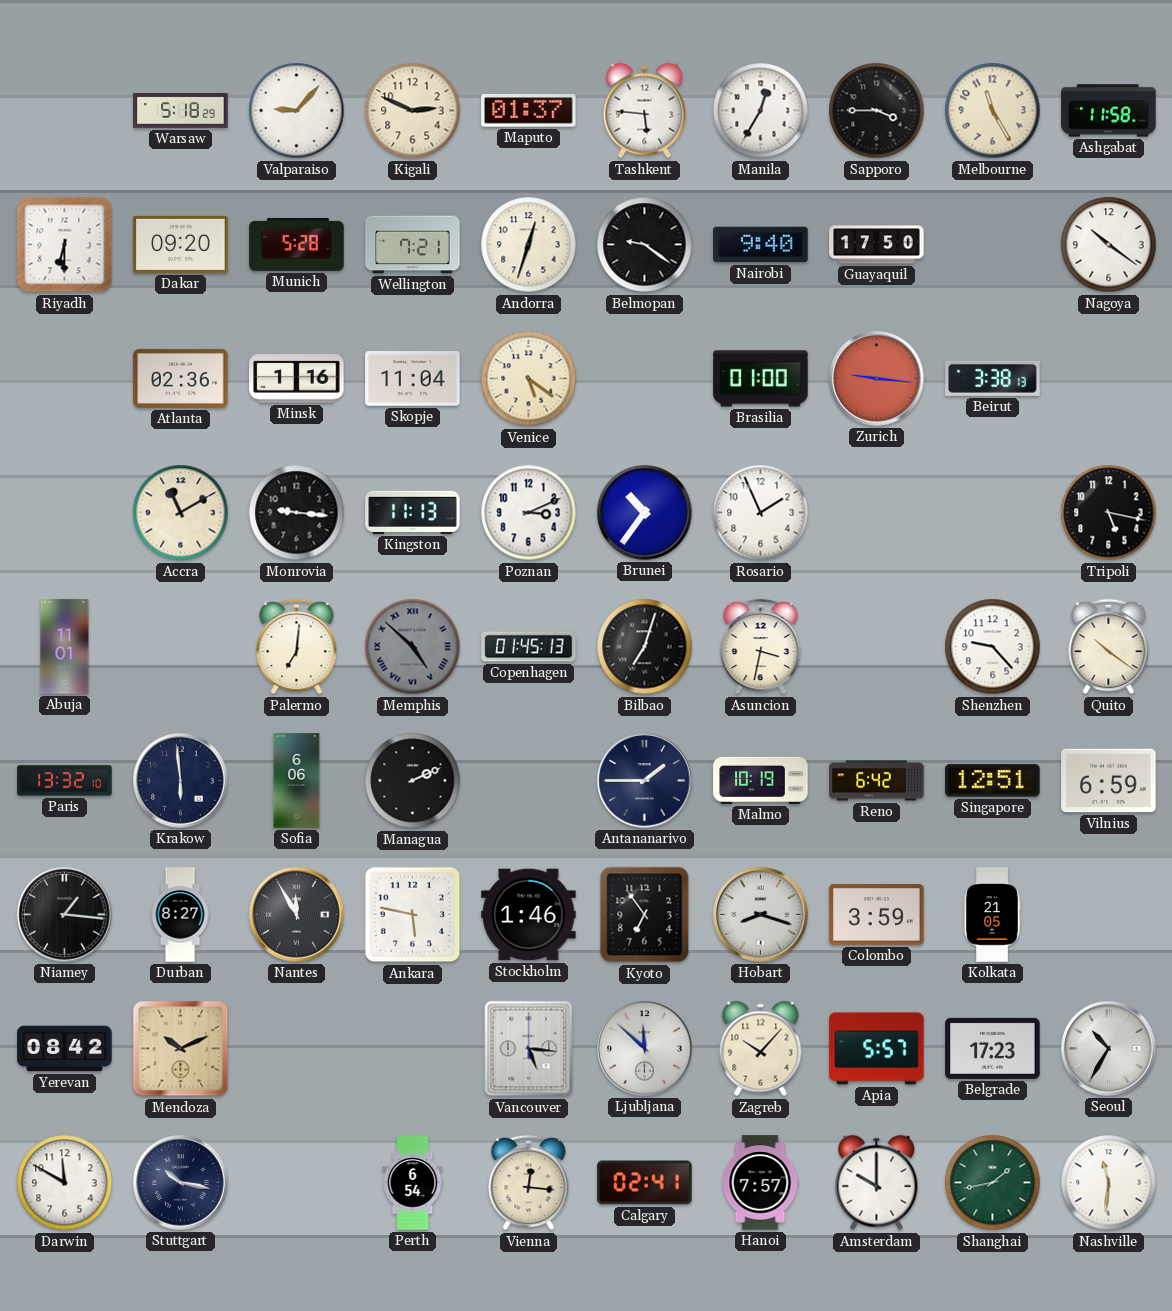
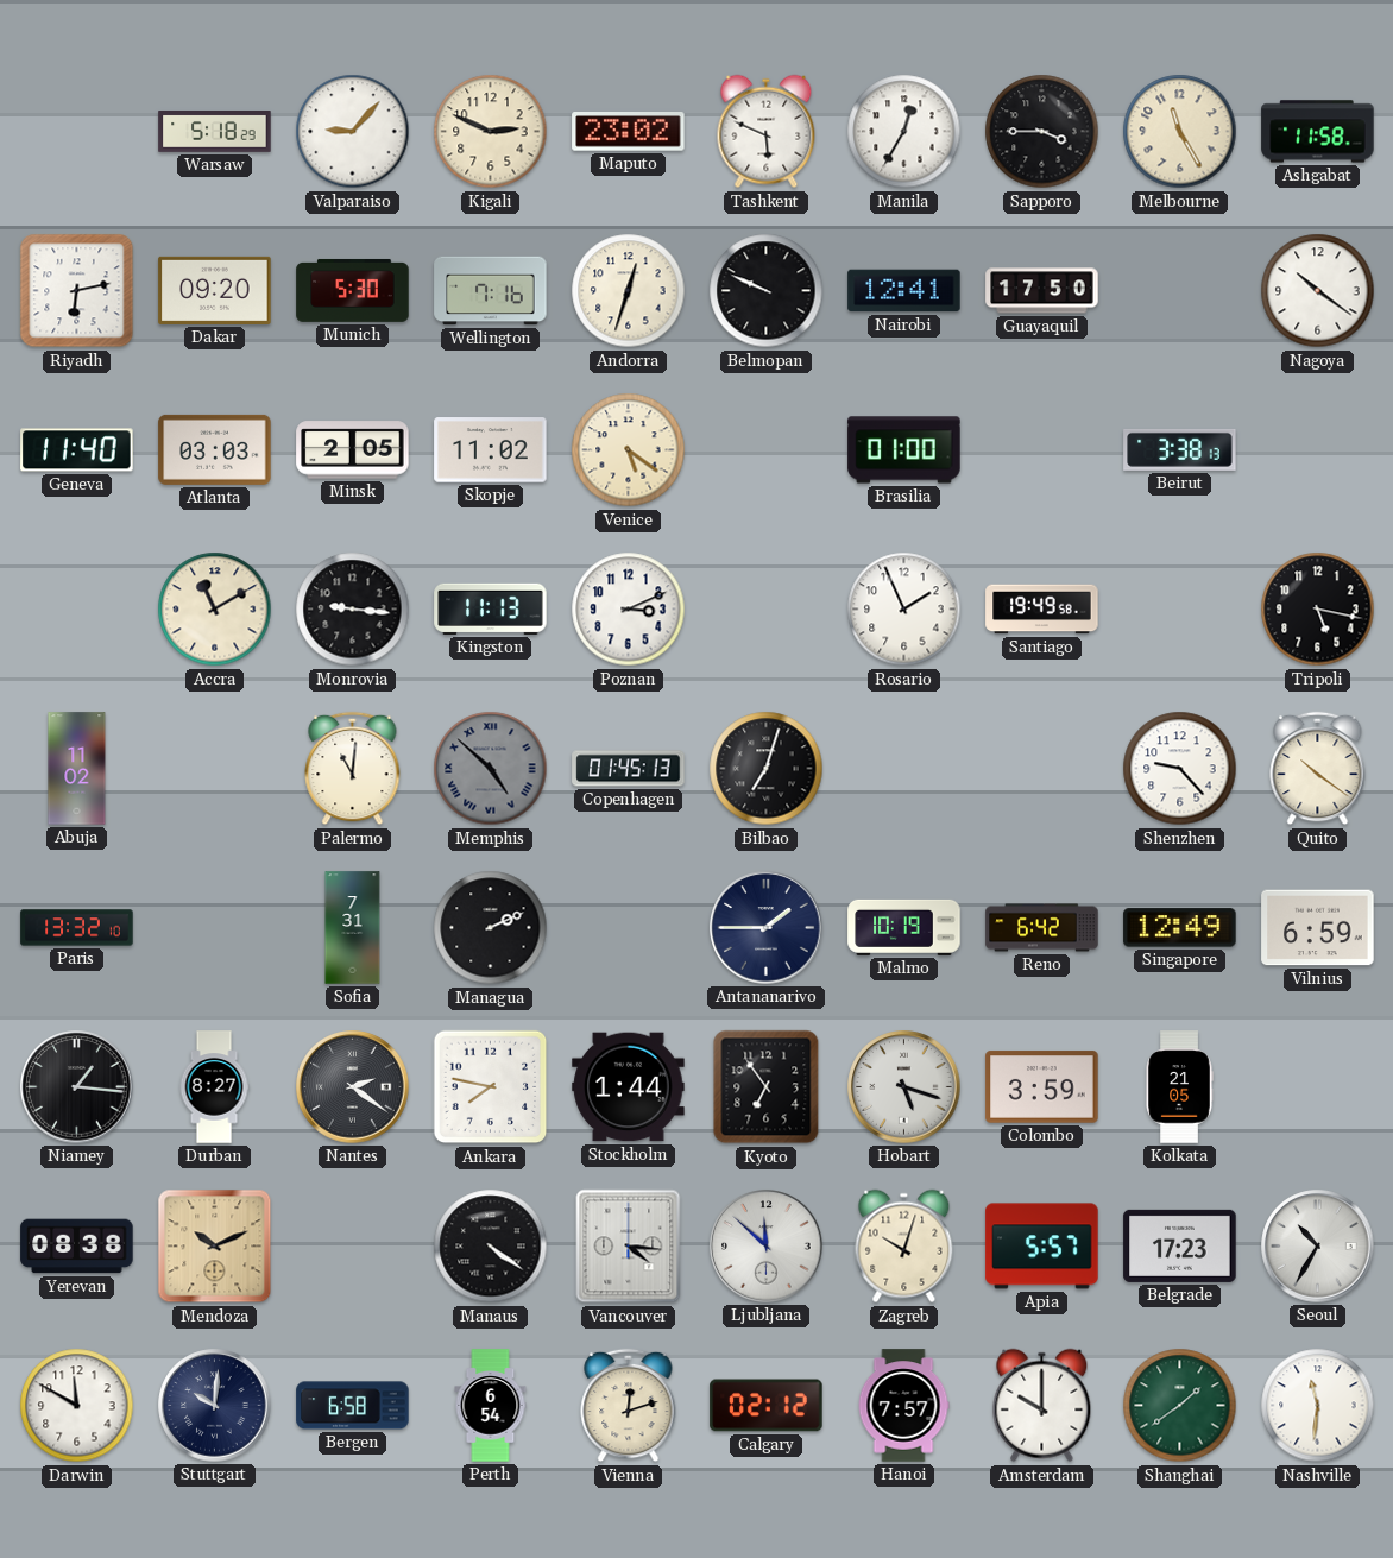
Maputo: 01:37 -> 23:02
Tashkent: 5:46 -> 5:49
Riyadh: 6:30 -> 6:13
Munich: 5:28 -> 5:30
Wellington: 7:21 -> 7:16
Belmopan: 9:21 -> 9:49
Nairobi: 9:40 -> 12:41
Geneva: none -> 11:40
Atlanta: 02:36 -> 03:03
Minsk: 1:16 -> 2:05
Skopje: 11:04 -> 11:02
Zurich: 9:16 -> none
Brunei: 10:36 -> none
Santiago: none -> 19:49
Abuja: 11:01 -> 11:02
Palermo: 7:01 -> 11:01
Asuncion: 3:32 -> none
Krakow: 5:59 -> none
Sofia: 6:06 -> 7:31
Singapore: 12:51 -> 12:49
Nantes: 11:55 -> 2:21
Ankara: 5:47 -> 7:47
Stockholm: 1:46 -> 1:44
Hobart: 8:18 -> 5:18
Yerevan: 08:42 -> 08:38
Manaus: none -> 4:21
Vancouver: 5:16 -> 4:16
Zagreb: 10:07 -> 10:03
Stuttgart: 10:17 -> 10:01
Bergen: none -> 6:58
Vienna: 12:16 -> 12:12
Calgary: 02:41 -> 02:12
Shanghai: 1:43 -> 1:39
